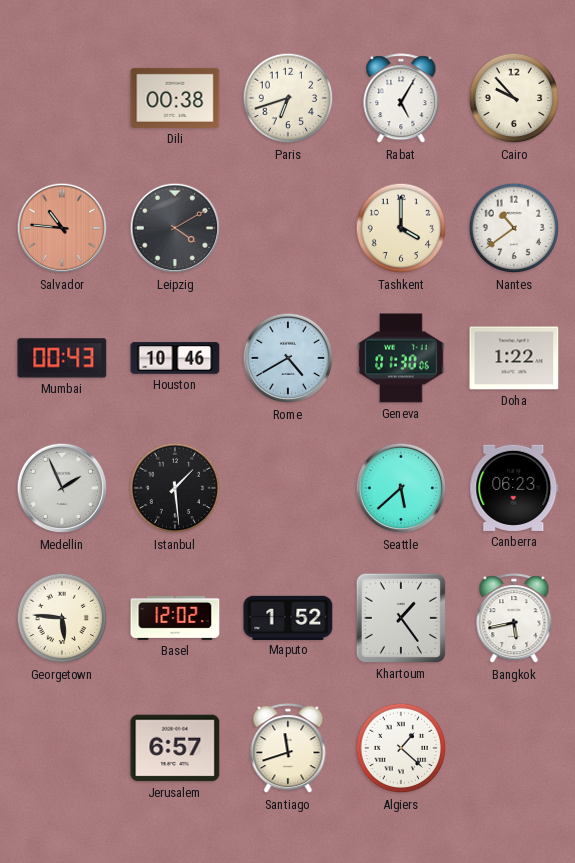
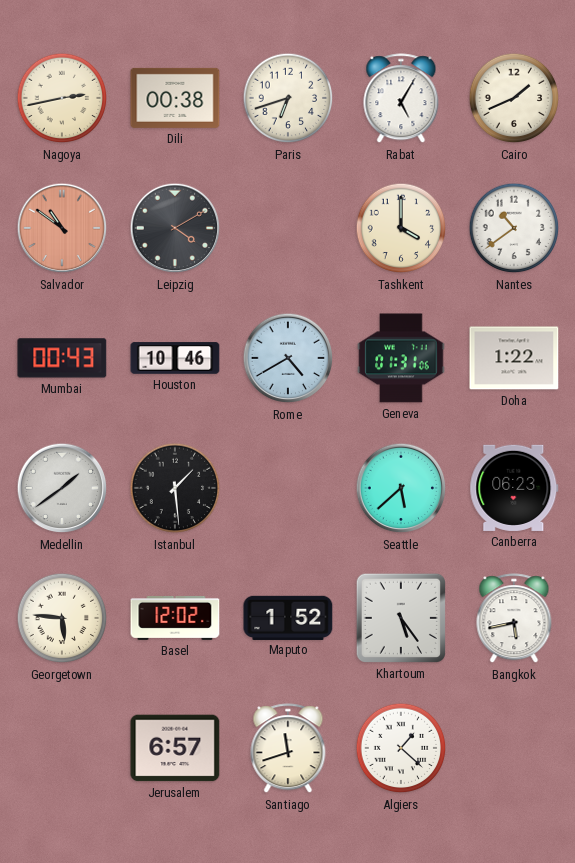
Nagoya: none -> 2:43
Cairo: 9:53 -> 1:41
Salvador: 10:46 -> 10:51
Geneva: 01:30 -> 01:31
Medellin: 1:56 -> 1:39
Khartoum: 1:24 -> 5:24
